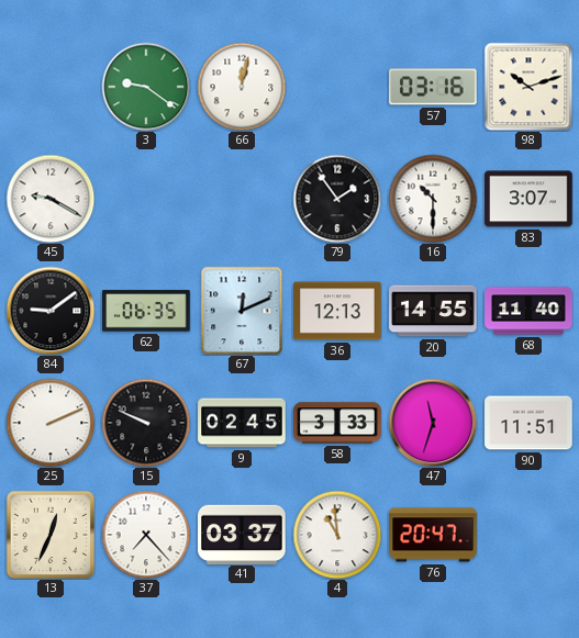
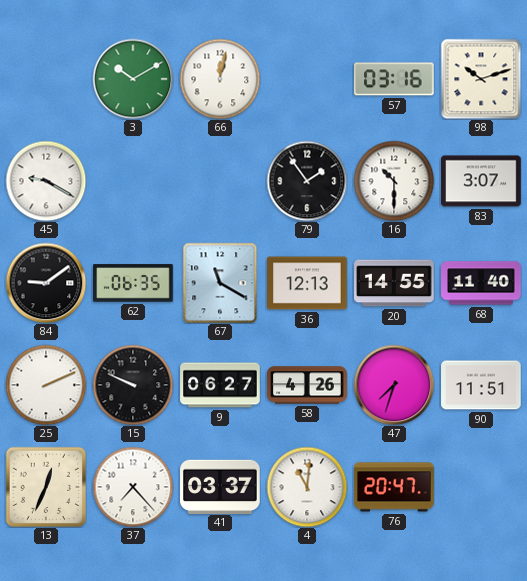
3: 9:21 -> 10:10
67: 12:11 -> 11:20
9: 02:45 -> 06:27
58: 3:33 -> 4:26
47: 11:33 -> 7:33
4: 10:59 -> 11:01
